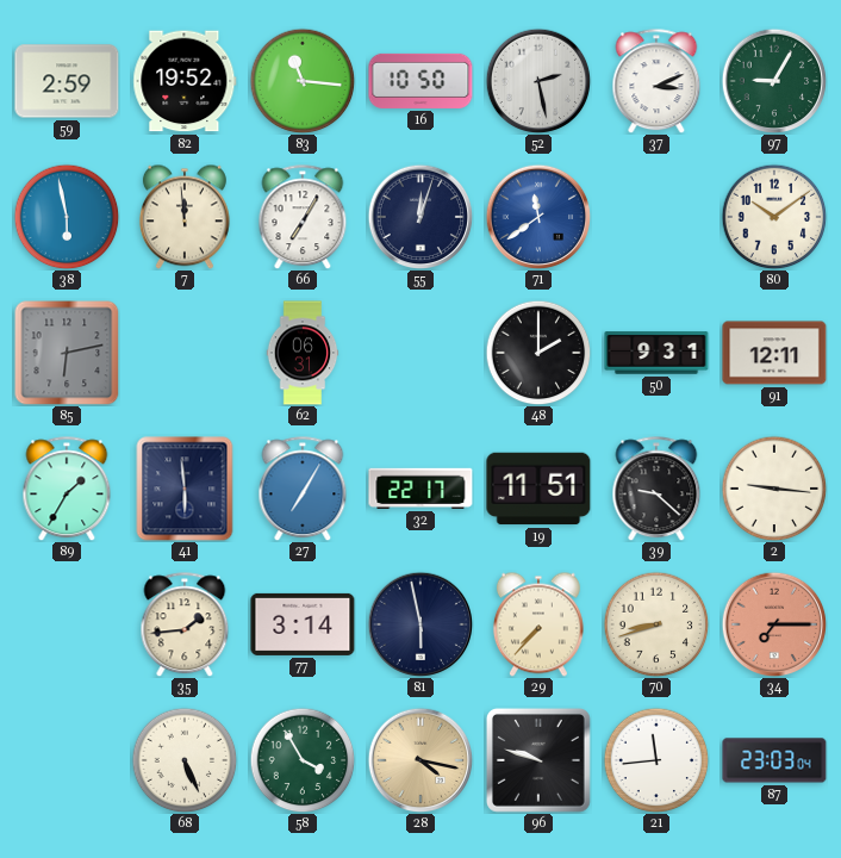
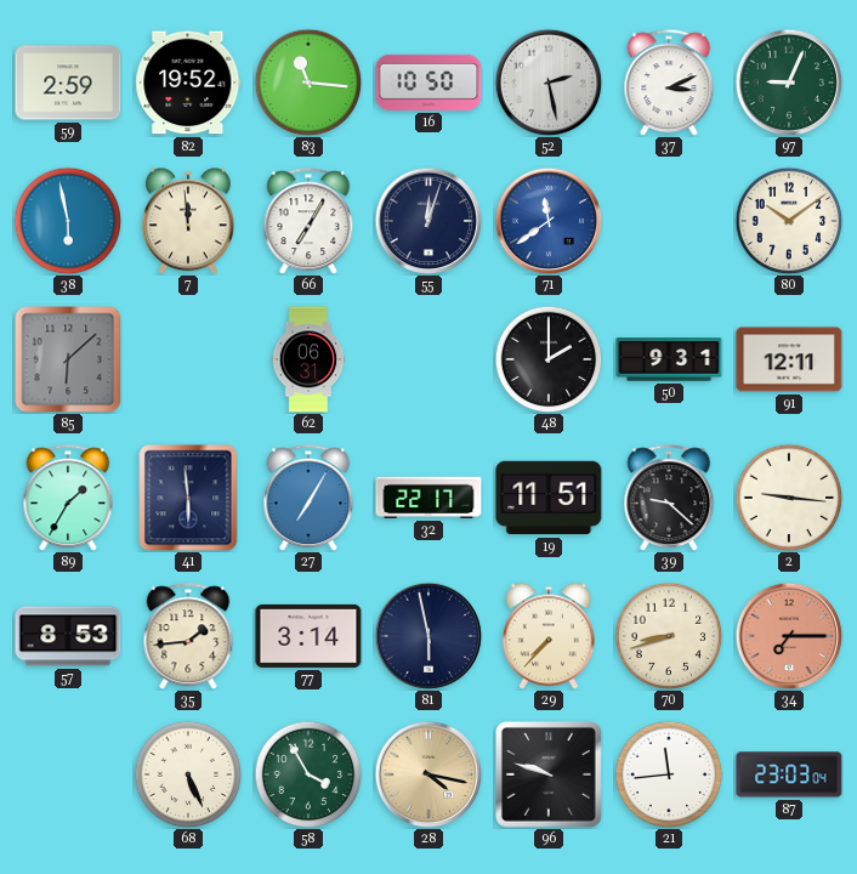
97: 9:05 -> 9:04
85: 6:13 -> 6:08
57: none -> 8:53
